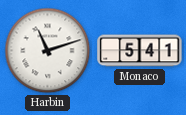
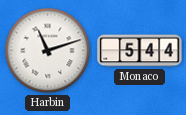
Monaco: 5:41 -> 5:44
